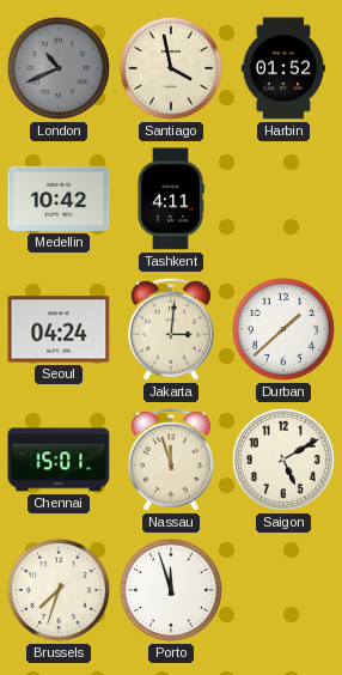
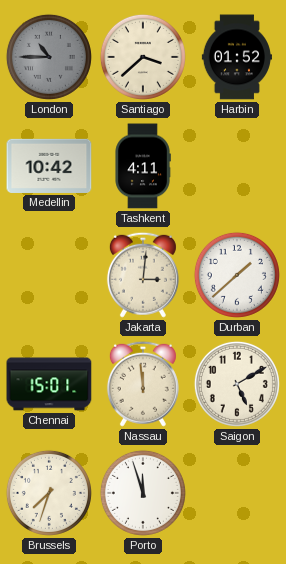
London: 10:41 -> 10:45
Santiago: 3:58 -> 3:38
Seoul: 04:24 -> none
Nassau: 11:57 -> 11:59
